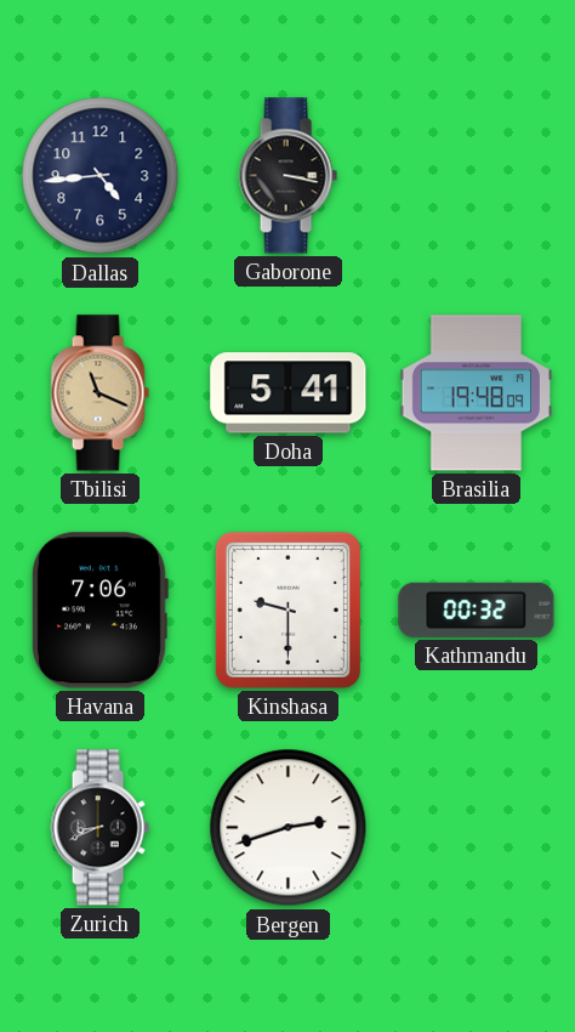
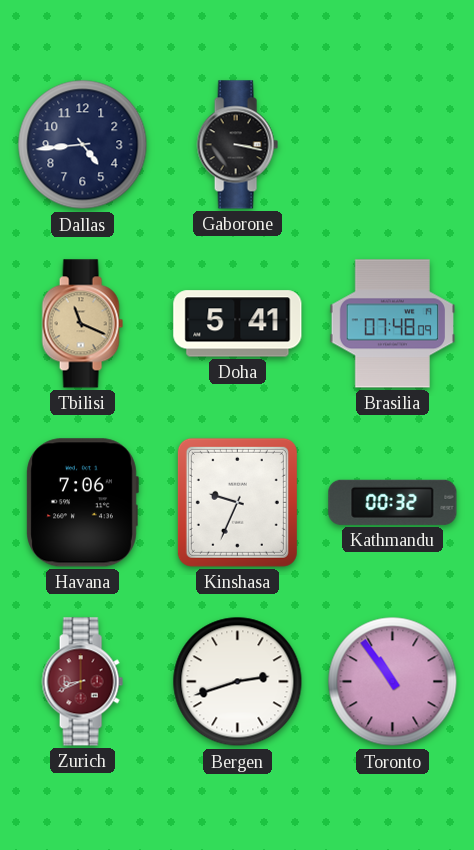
Brasilia: 19:48 -> 07:48
Kinshasa: 9:30 -> 9:34
Zurich dial: black -> burgundy
Toronto: none -> 10:54
